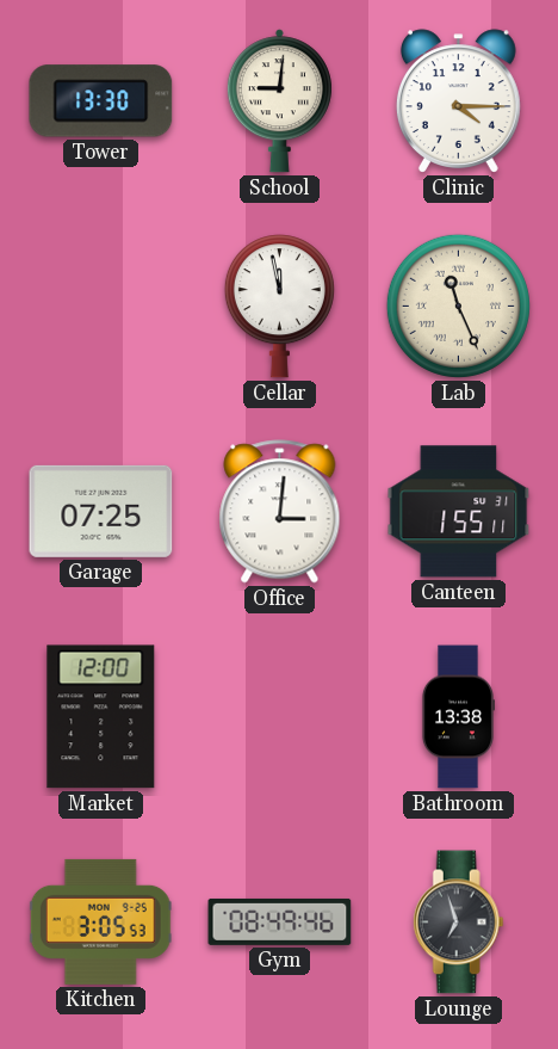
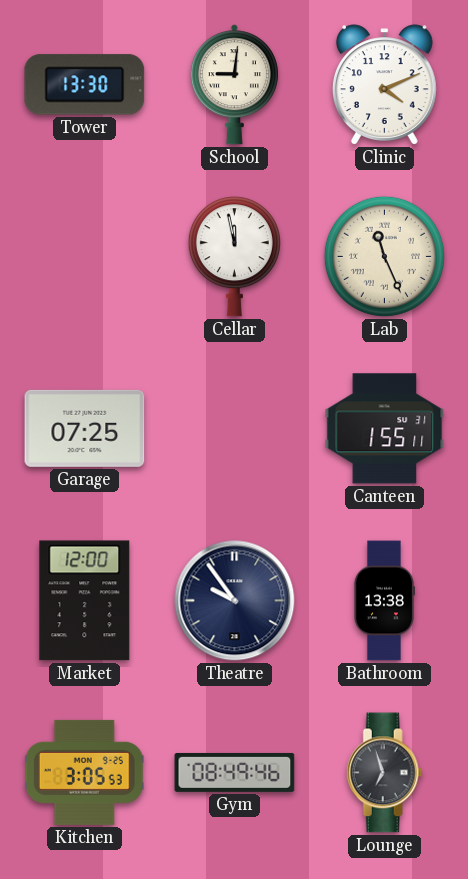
Clinic: 4:15 -> 4:11
Office: 3:01 -> none
Theatre: none -> 9:54
